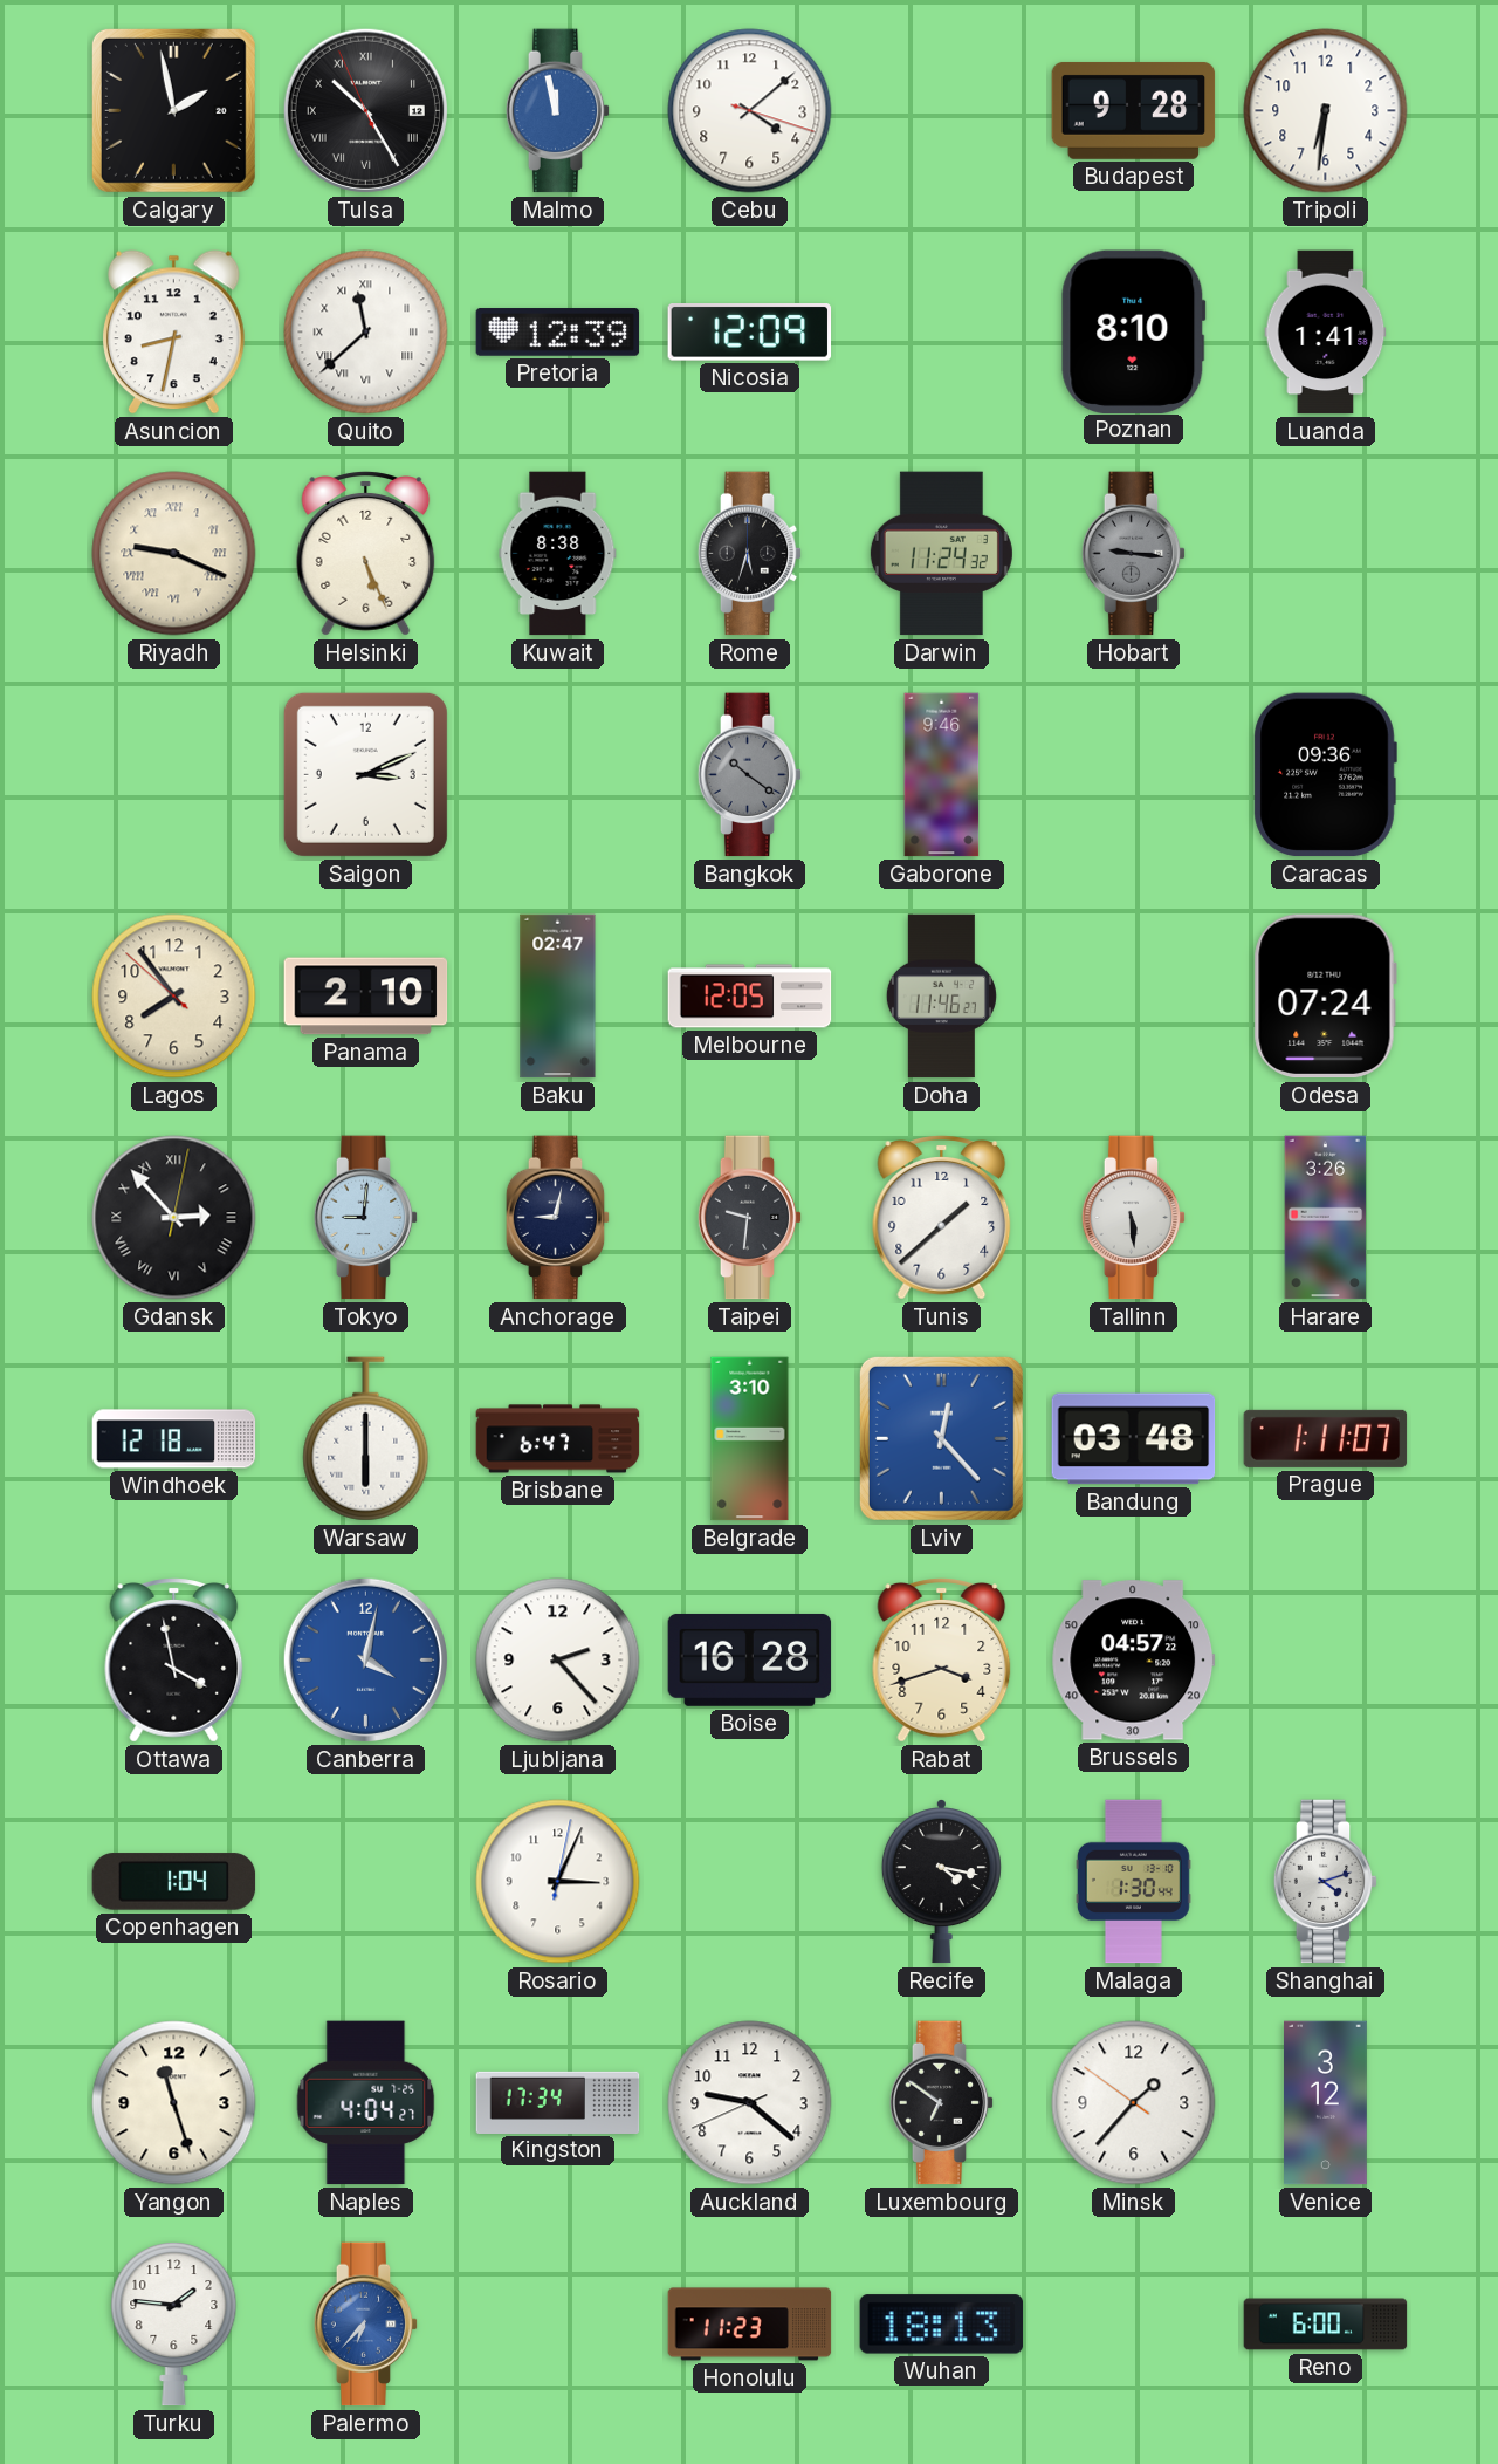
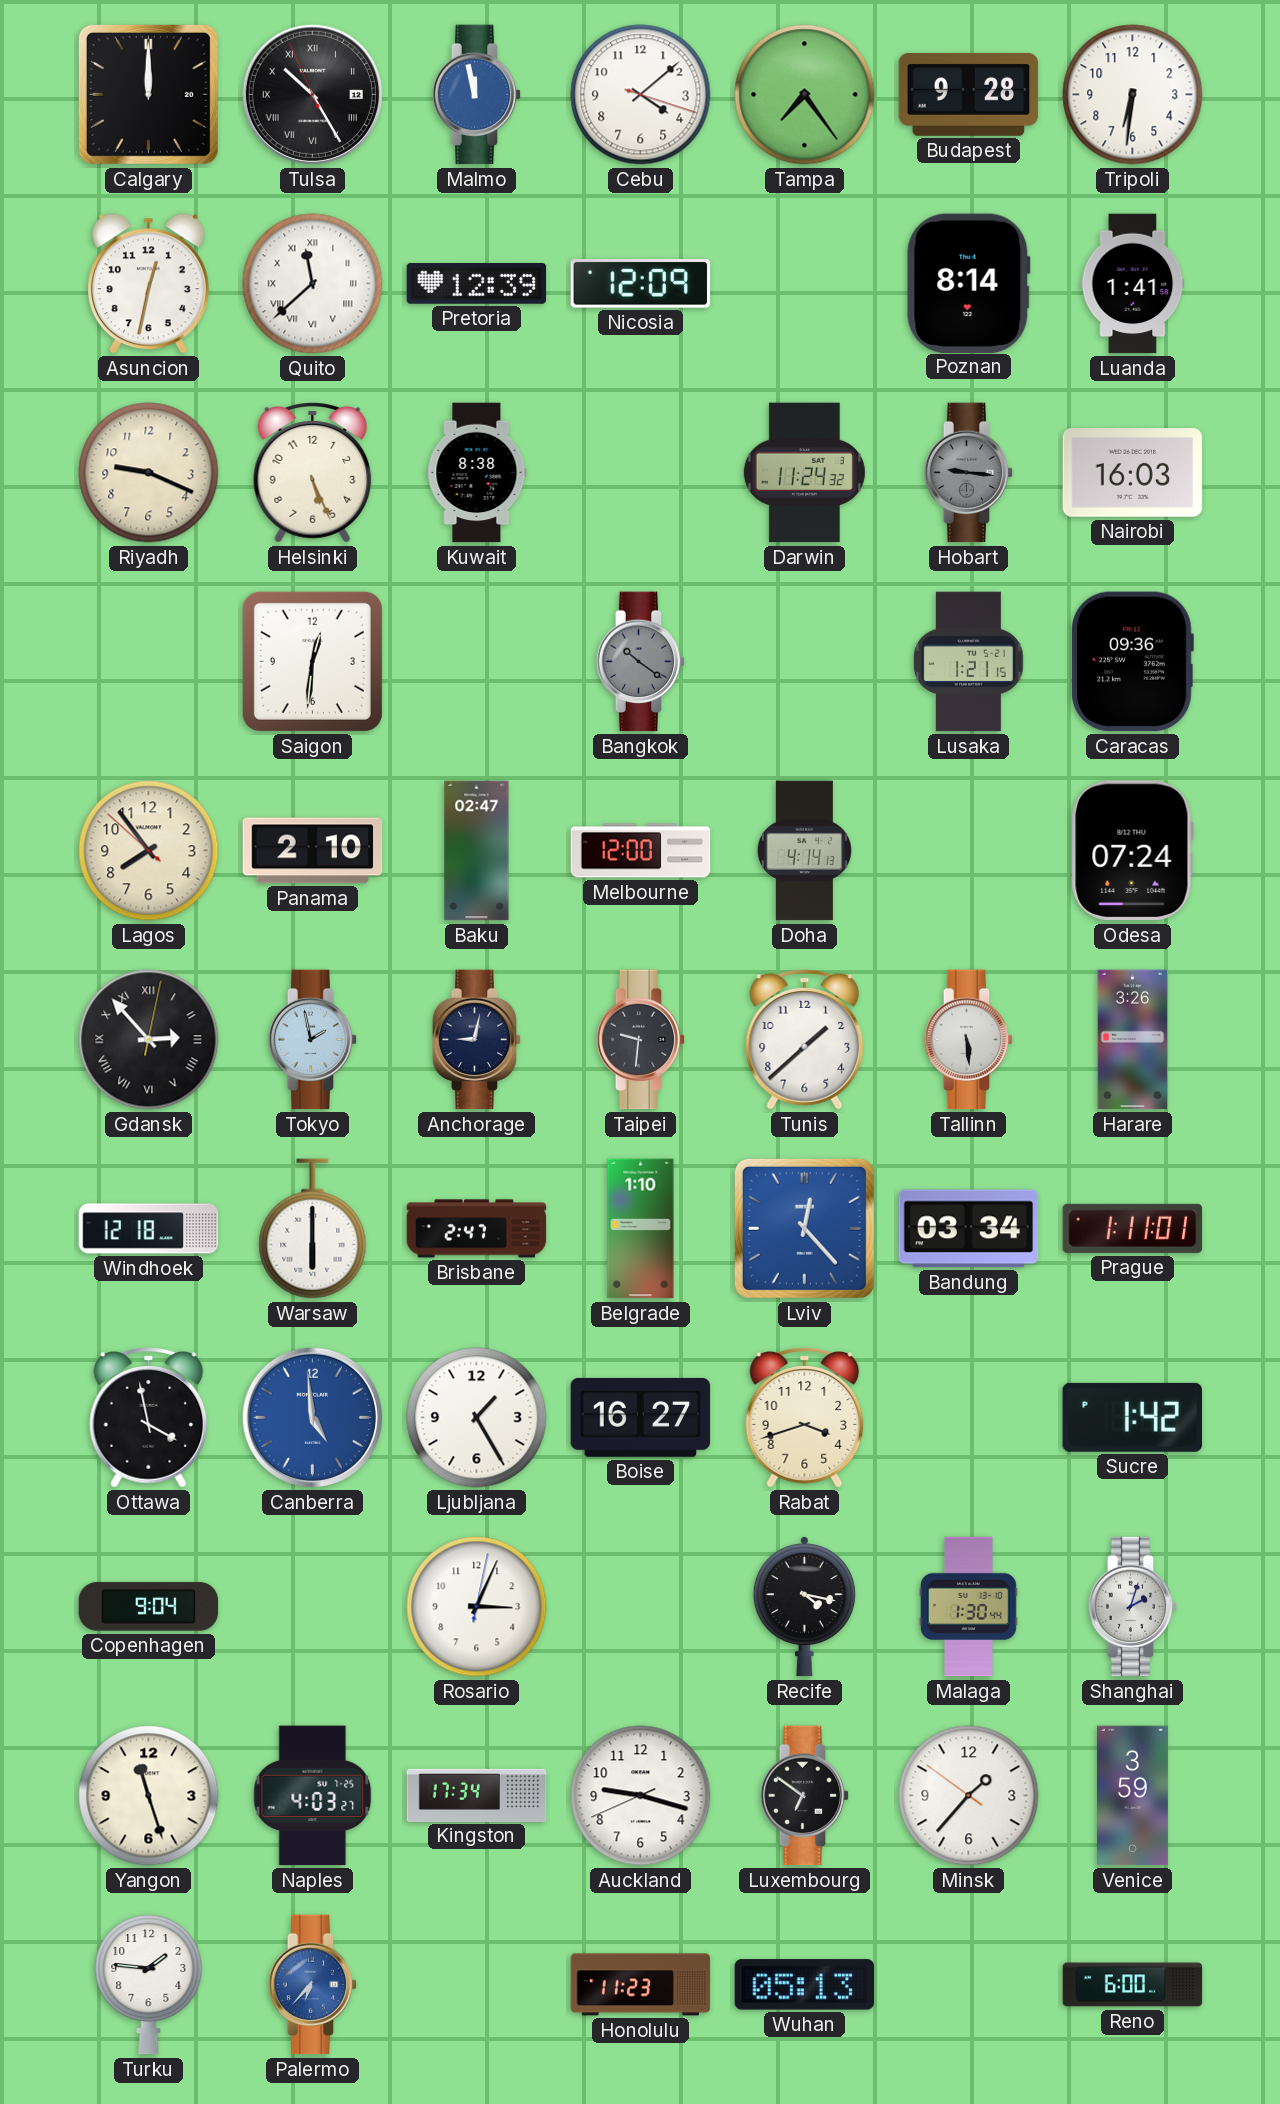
Calgary: 1:58 -> 12:00
Tampa: none -> 7:24
Asuncion: 8:32 -> 12:32
Poznan: 8:10 -> 8:14
Riyadh numerals: Roman -> Arabic
Rome: 5:33 -> none
Nairobi: none -> 16:03
Saigon: 3:11 -> 12:31
Gaborone: 9:46 -> none
Lusaka: none -> 1:21
Melbourne: 12:05 -> 12:00
Doha: 11:46 -> 4:14
Tokyo: 9:01 -> 1:58
Brisbane: 6:47 -> 2:47
Belgrade: 3:10 -> 1:10
Bandung: 03:48 -> 03:34
Prague: 1:11:07 -> 1:11:01
Canberra: 4:02 -> 4:59
Ljubljana: 2:23 -> 1:25
Boise: 16:28 -> 16:27
Brussels: 04:57 -> none
Sucre: none -> 1:42
Copenhagen: 1:04 -> 9:04
Shanghai: 4:12 -> 2:03
Naples: 4:04 -> 4:03
Auckland: 9:21 -> 9:17
Venice: 3:12 -> 3:59
Wuhan: 18:13 -> 05:13
